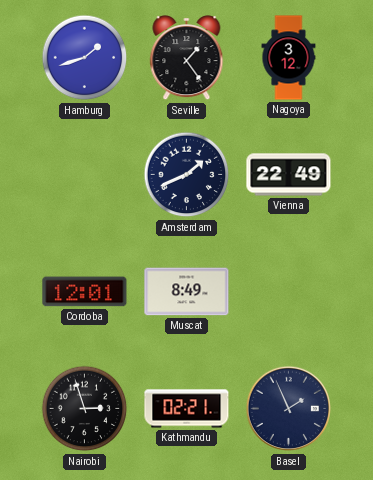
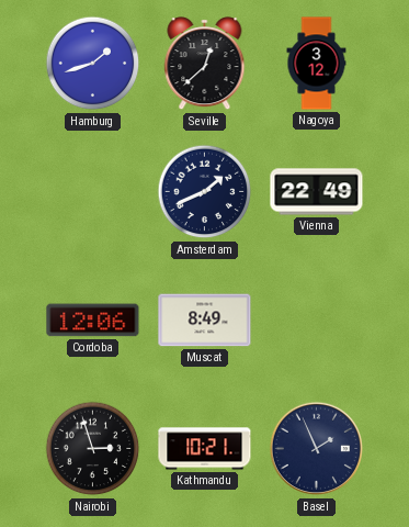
Seville: 1:24 -> 12:38
Cordoba: 12:01 -> 12:06
Kathmandu: 02:21 -> 10:21
